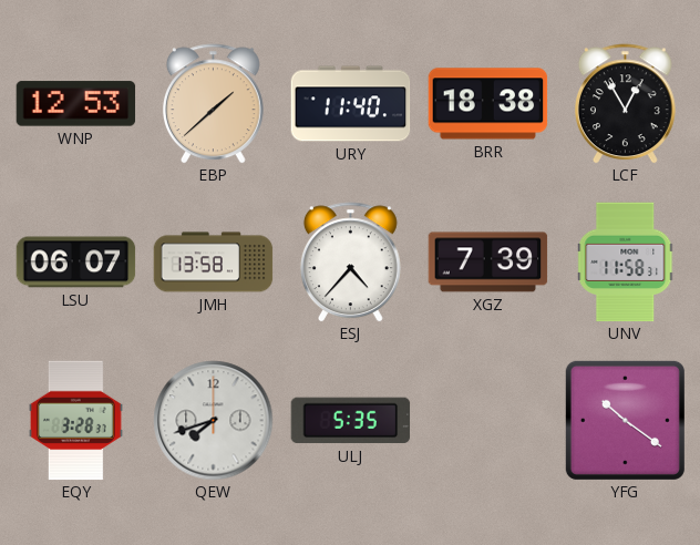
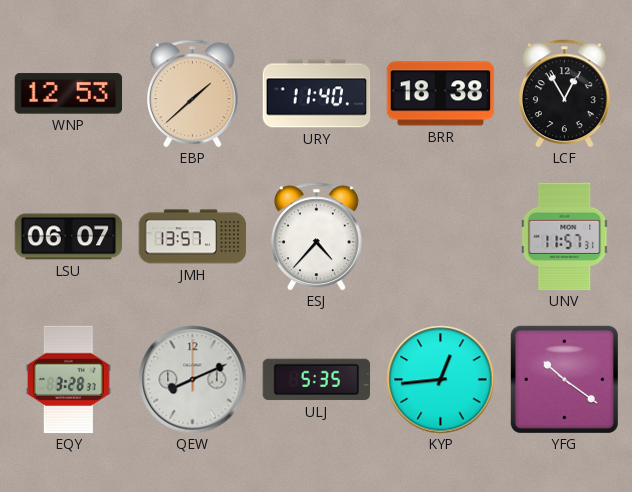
JMH: 13:58 -> 13:57
XGZ: 7:39 -> none
UNV: 11:58 -> 11:57
QEW: 7:42 -> 8:11
KYP: none -> 12:44
